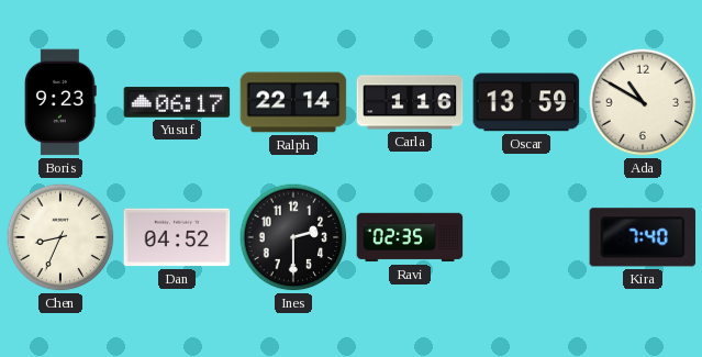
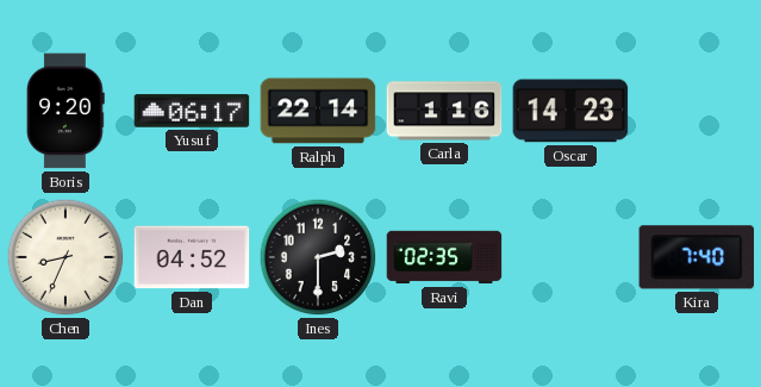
Boris: 9:23 -> 9:20
Oscar: 13:59 -> 14:23
Ada: 10:50 -> none
